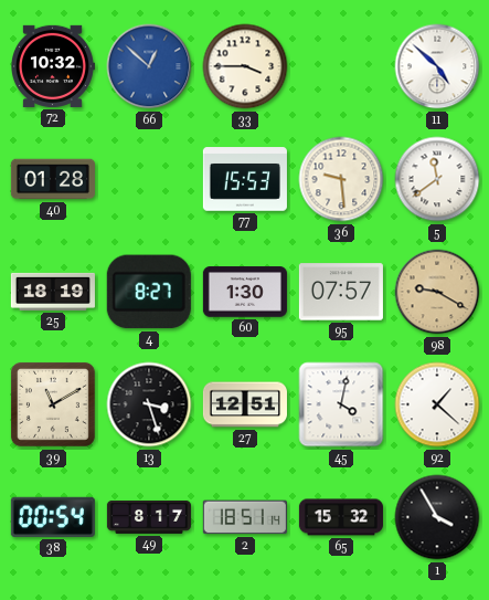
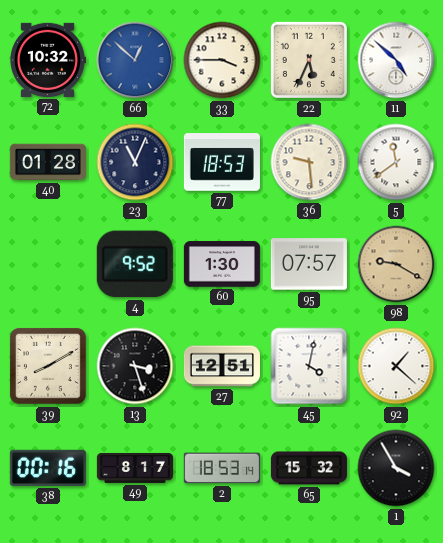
22: none -> 5:34
23: none -> 11:04
77: 15:53 -> 18:53
25: 18:19 -> none
4: 8:27 -> 9:52
39: 11:10 -> 8:10
38: 00:54 -> 00:16
2: 18:51 -> 18:53
